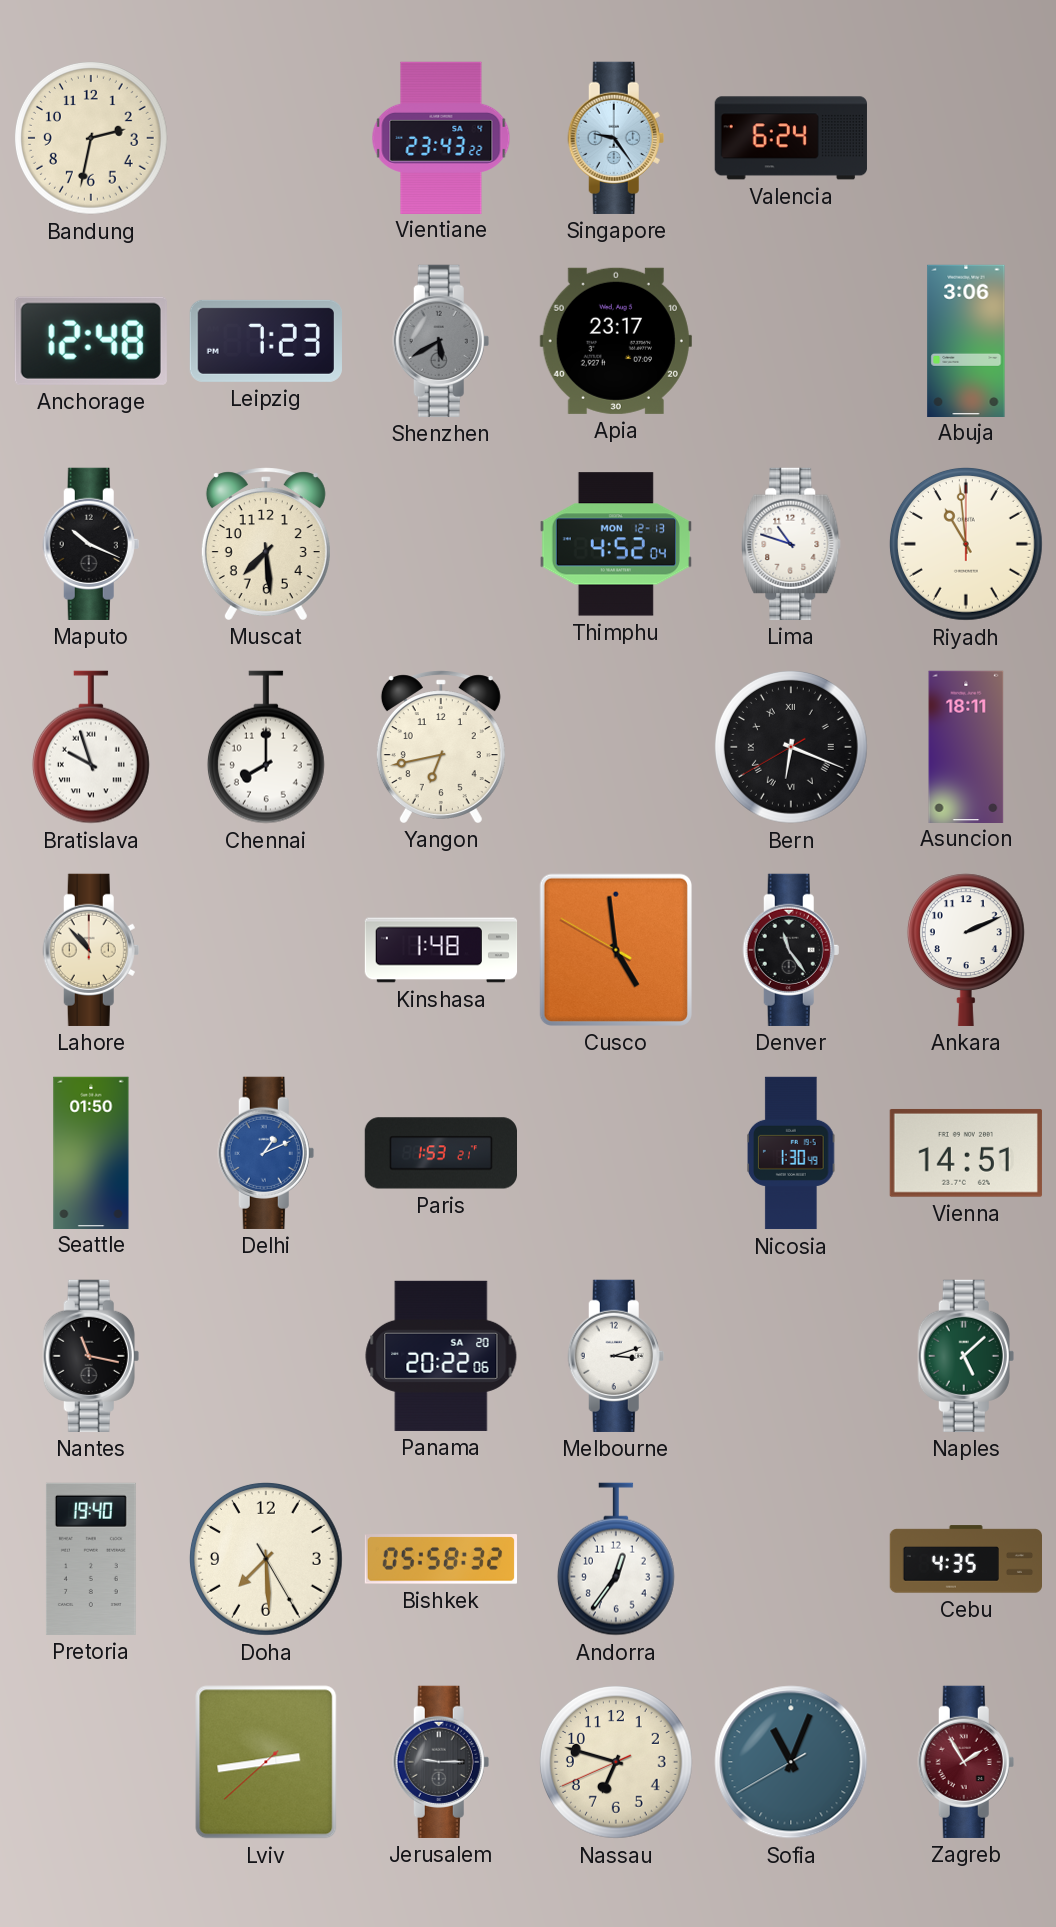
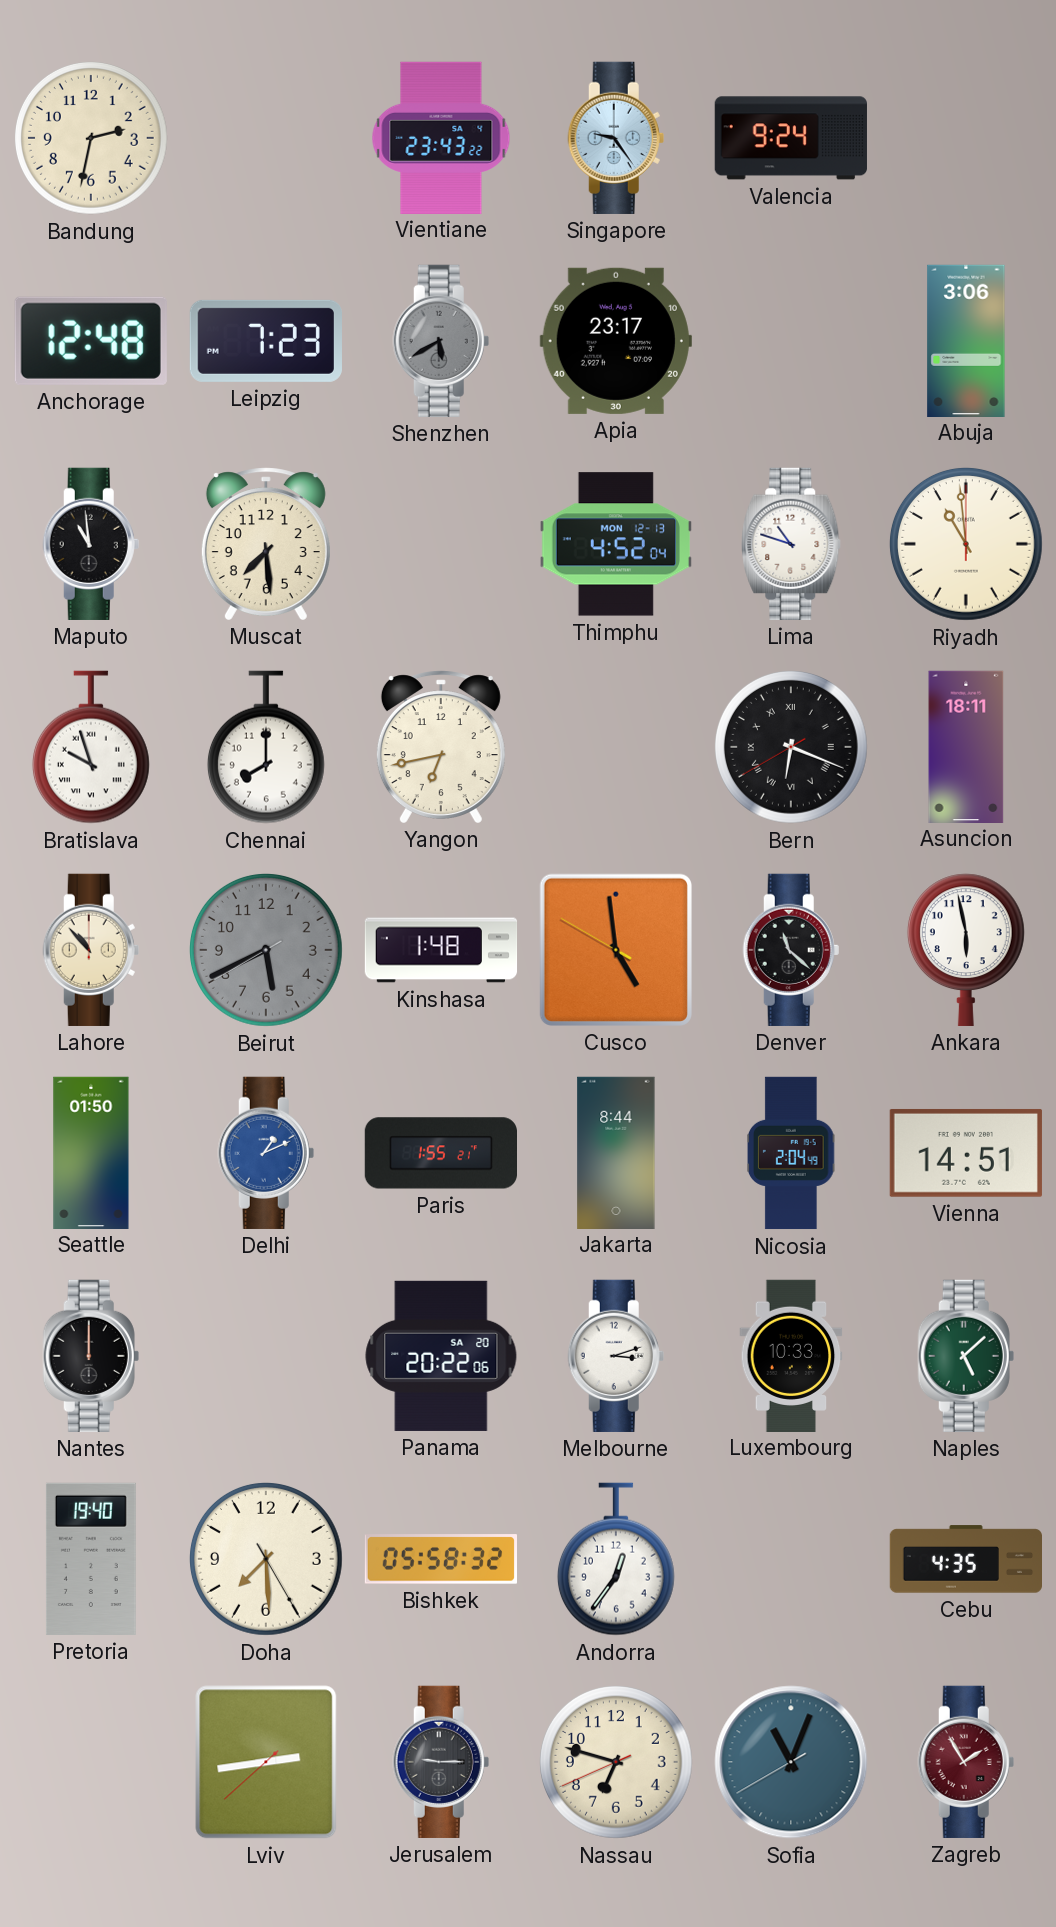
Valencia: 6:24 -> 9:24
Maputo: 10:19 -> 10:59
Beirut: none -> 5:40
Denver: 11:24 -> 11:22
Ankara: 2:11 -> 5:58
Paris: 1:53 -> 1:55
Jakarta: none -> 8:44
Nicosia: 1:30 -> 2:04
Nantes: 11:17 -> 12:00
Luxembourg: none -> 10:33
